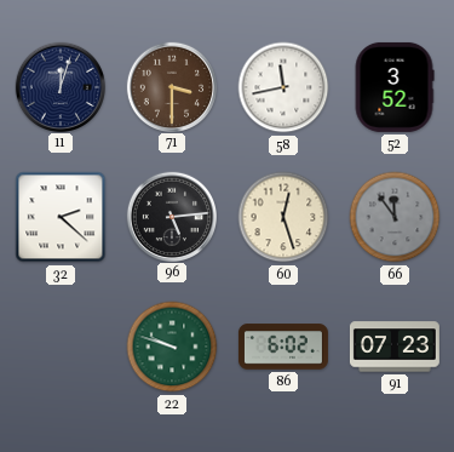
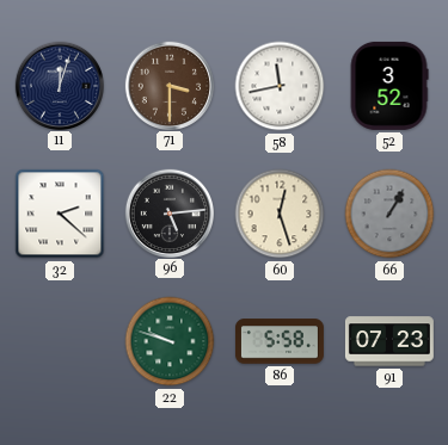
66: 11:54 -> 1:05
86: 6:02 -> 5:58
